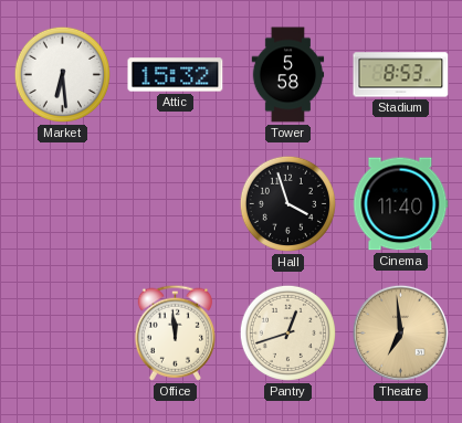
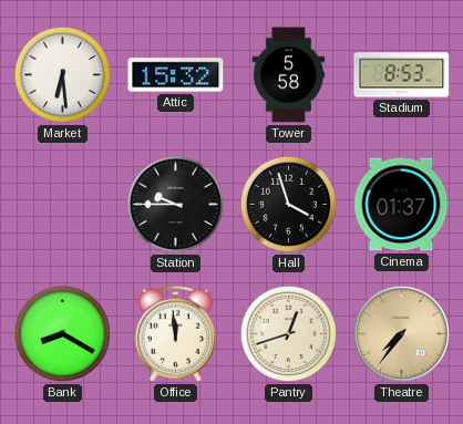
Station: none -> 9:45
Cinema: 11:40 -> 01:37
Bank: none -> 8:20
Theatre: 6:59 -> 7:36
